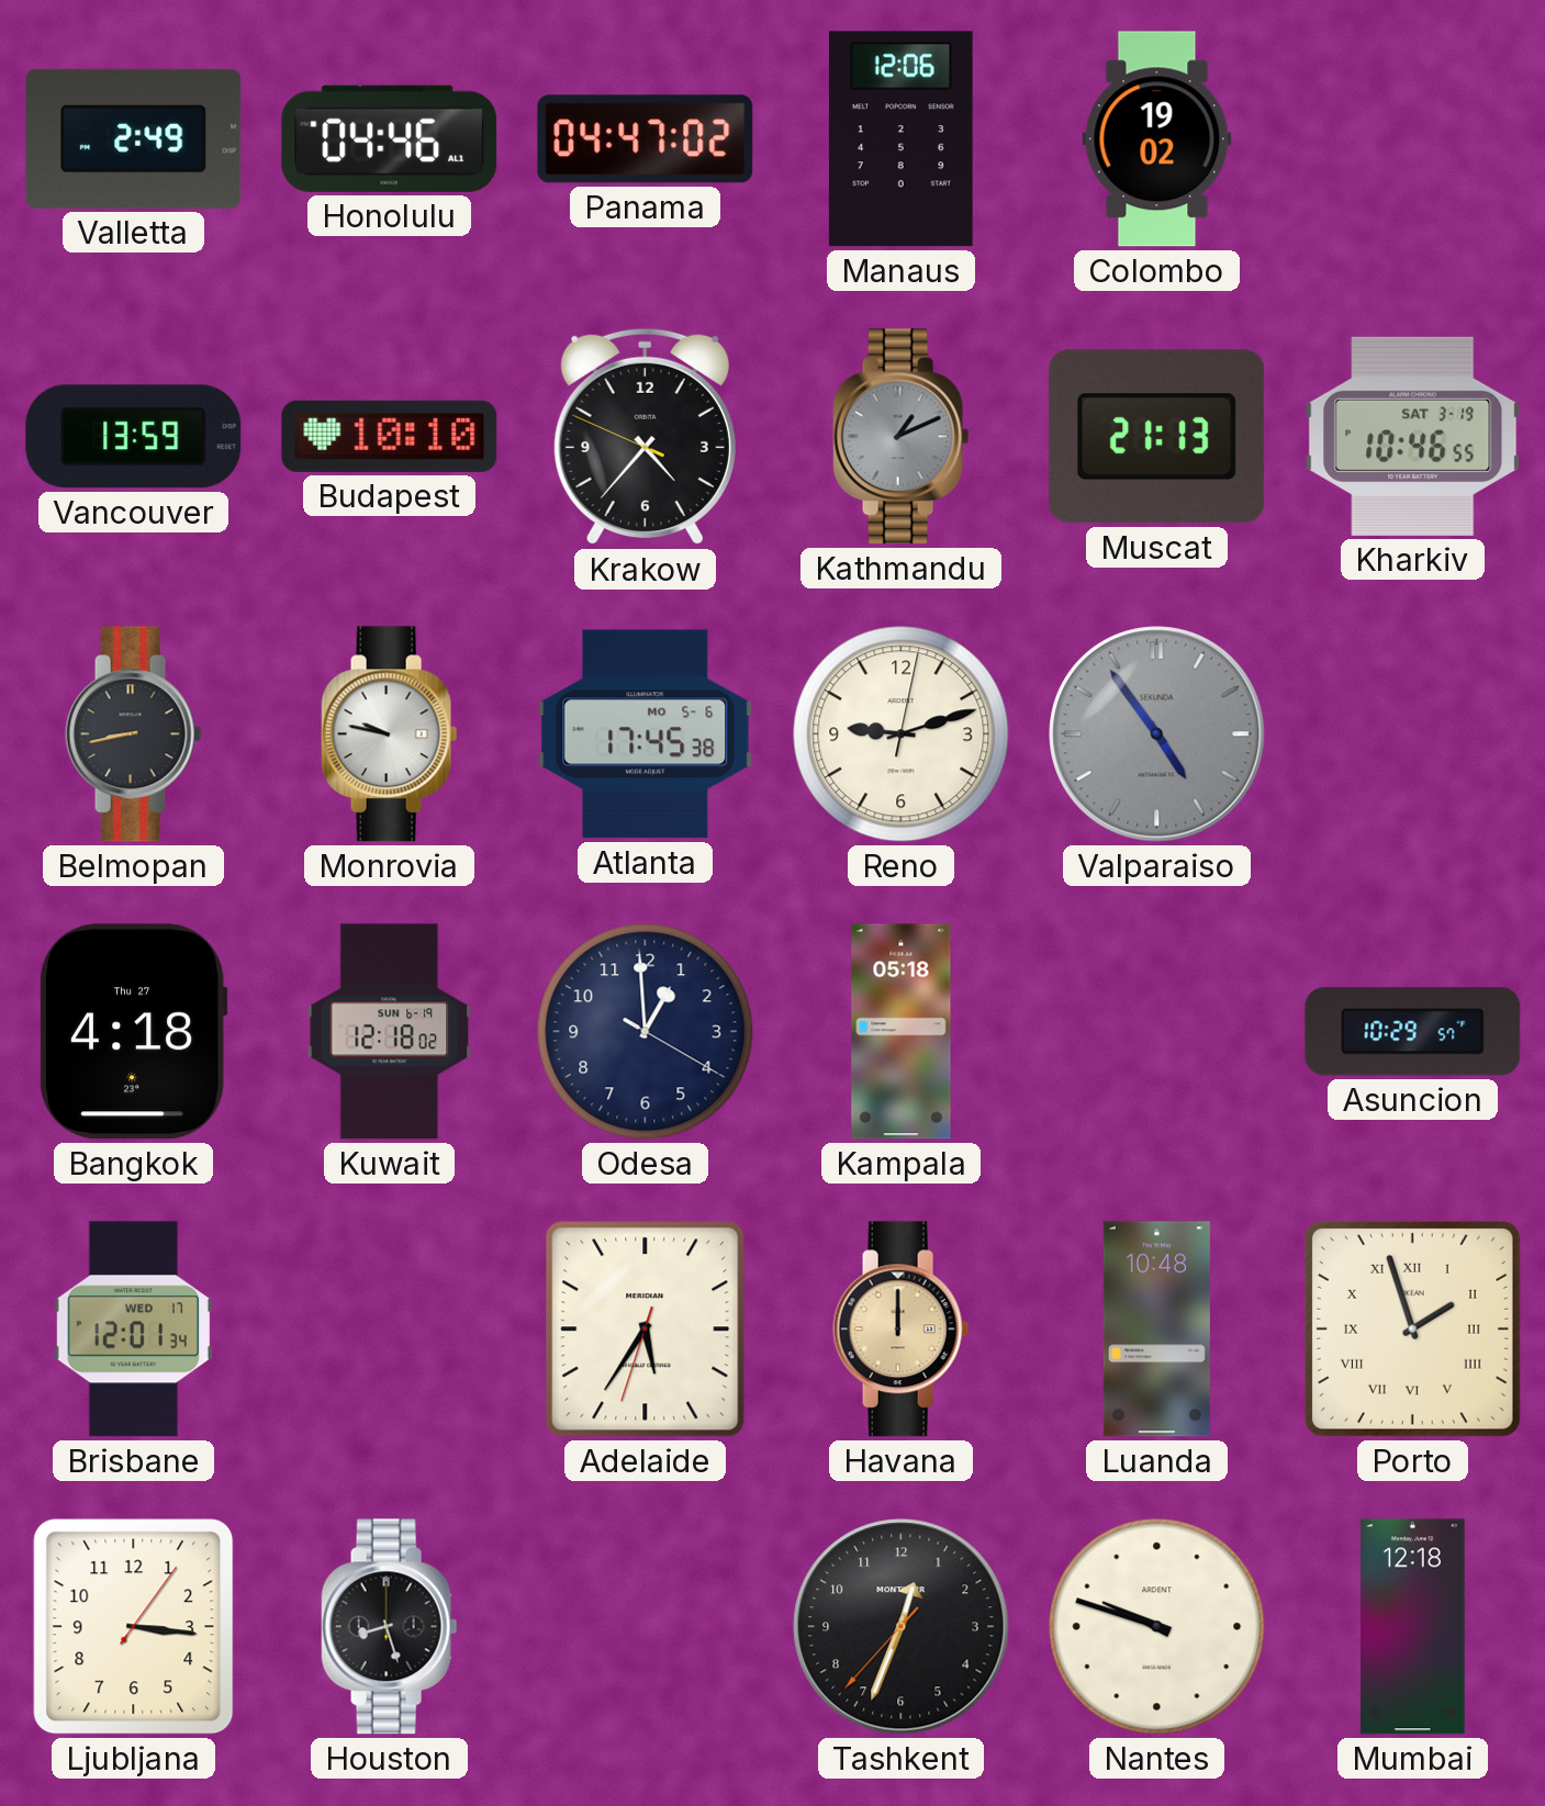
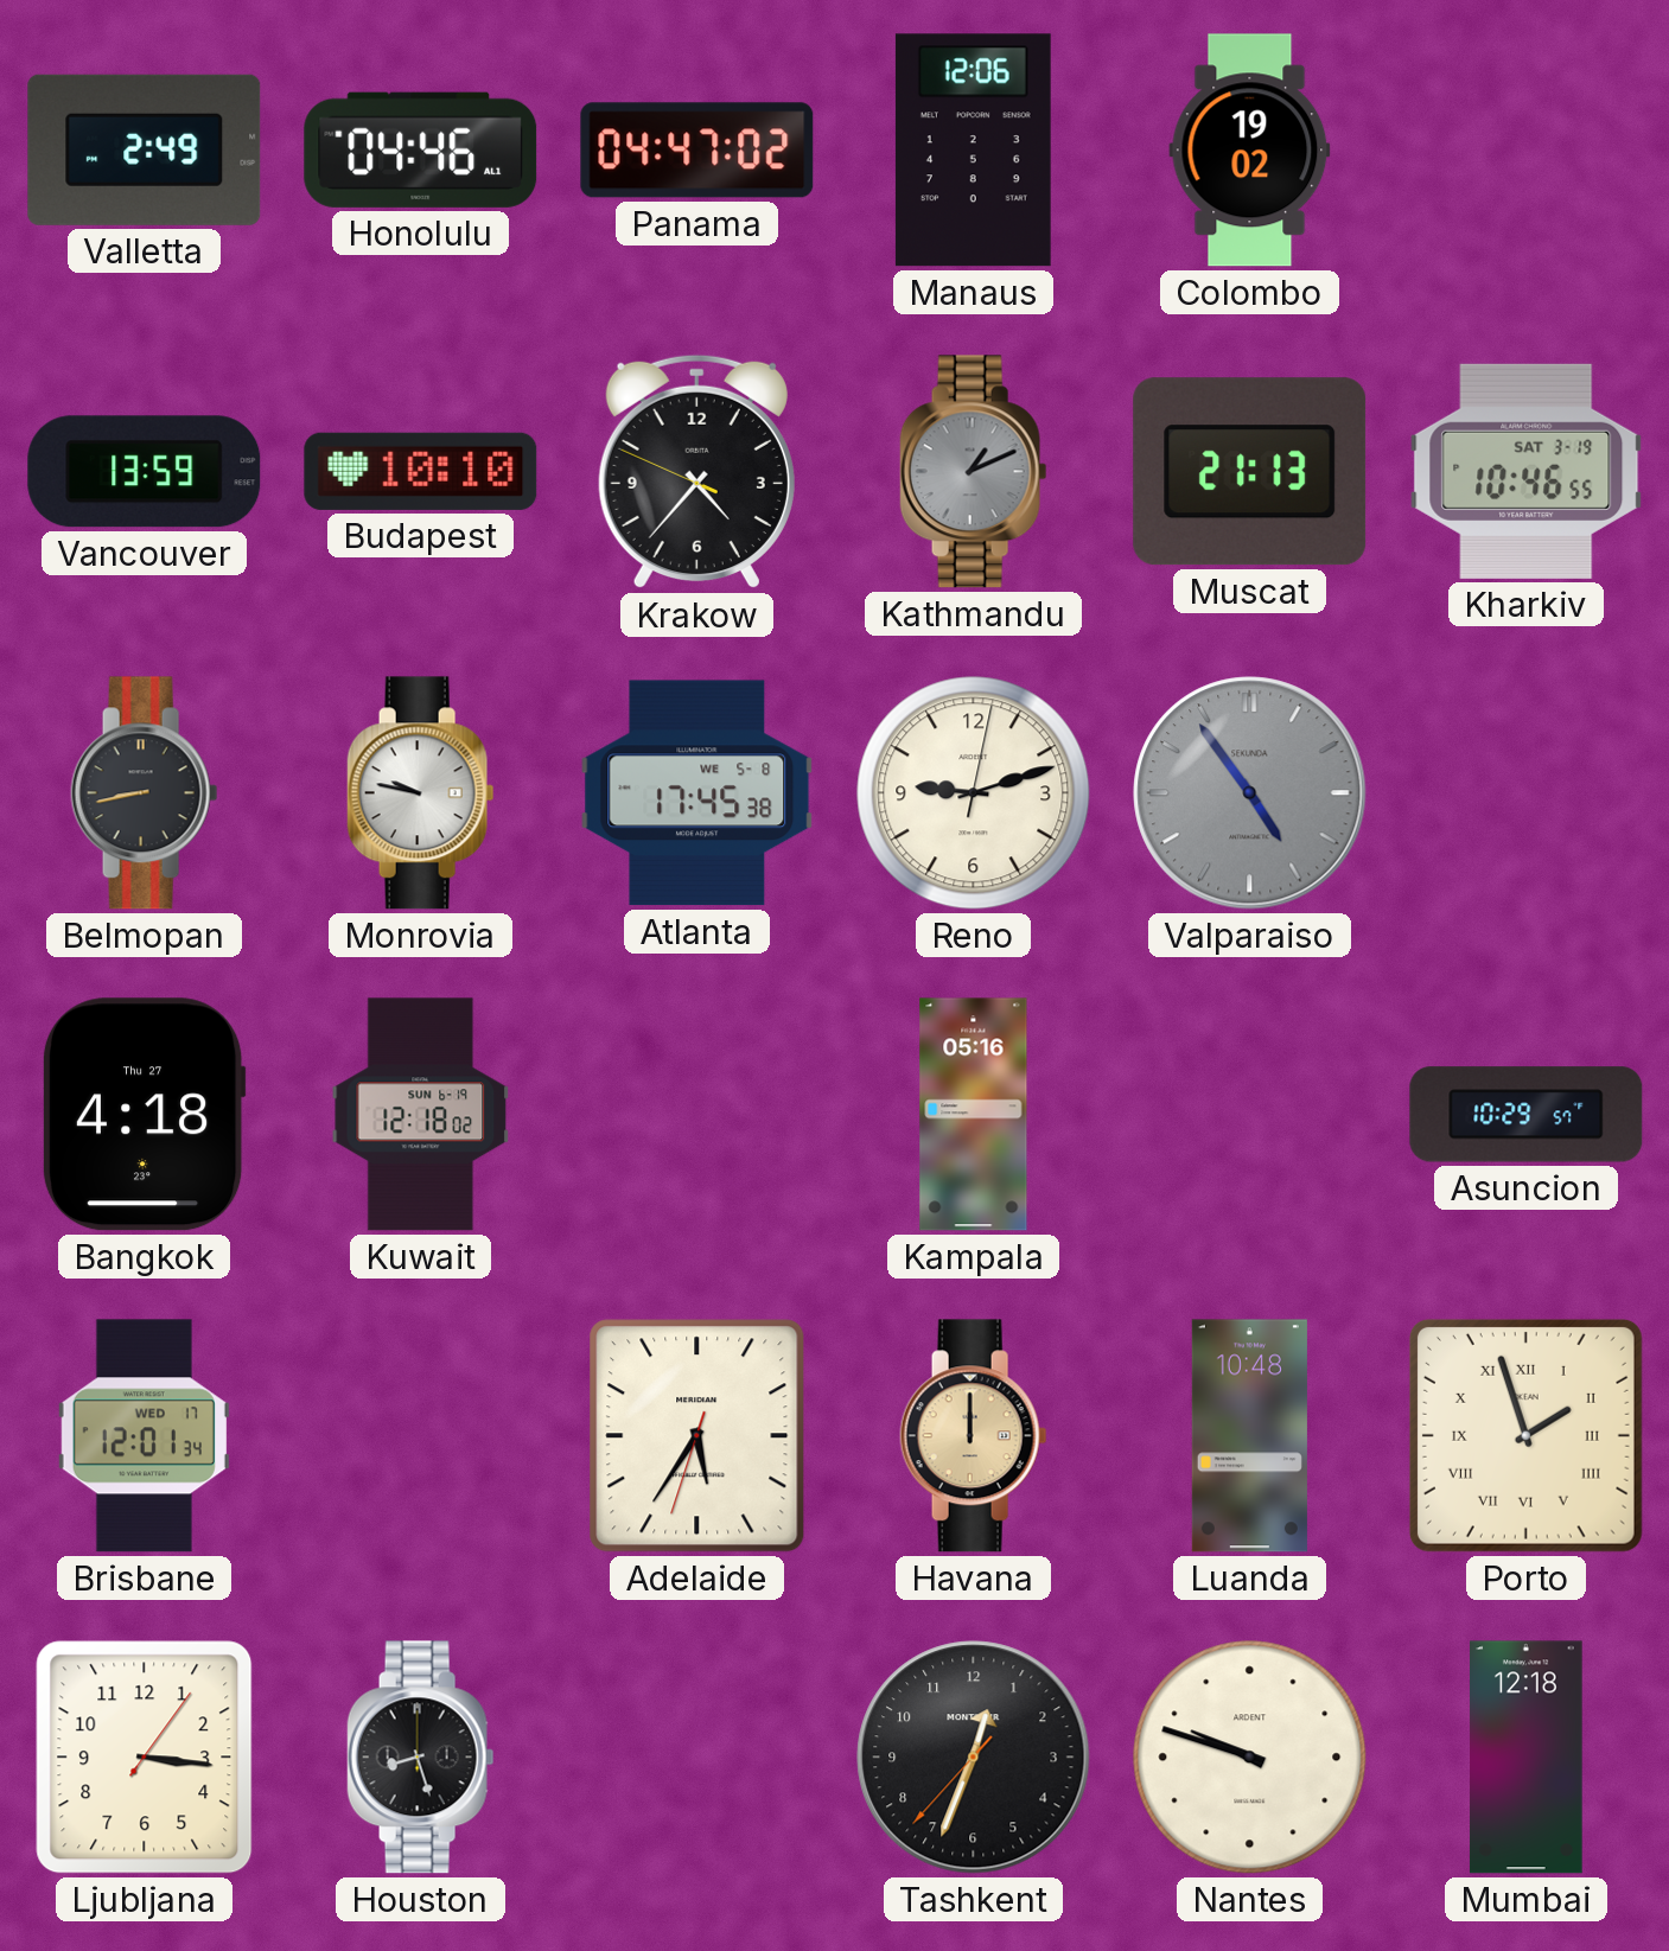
Atlanta date: MO 5-6 -> WE 5-8
Odesa: 12:59 -> none
Kampala: 05:18 -> 05:16
